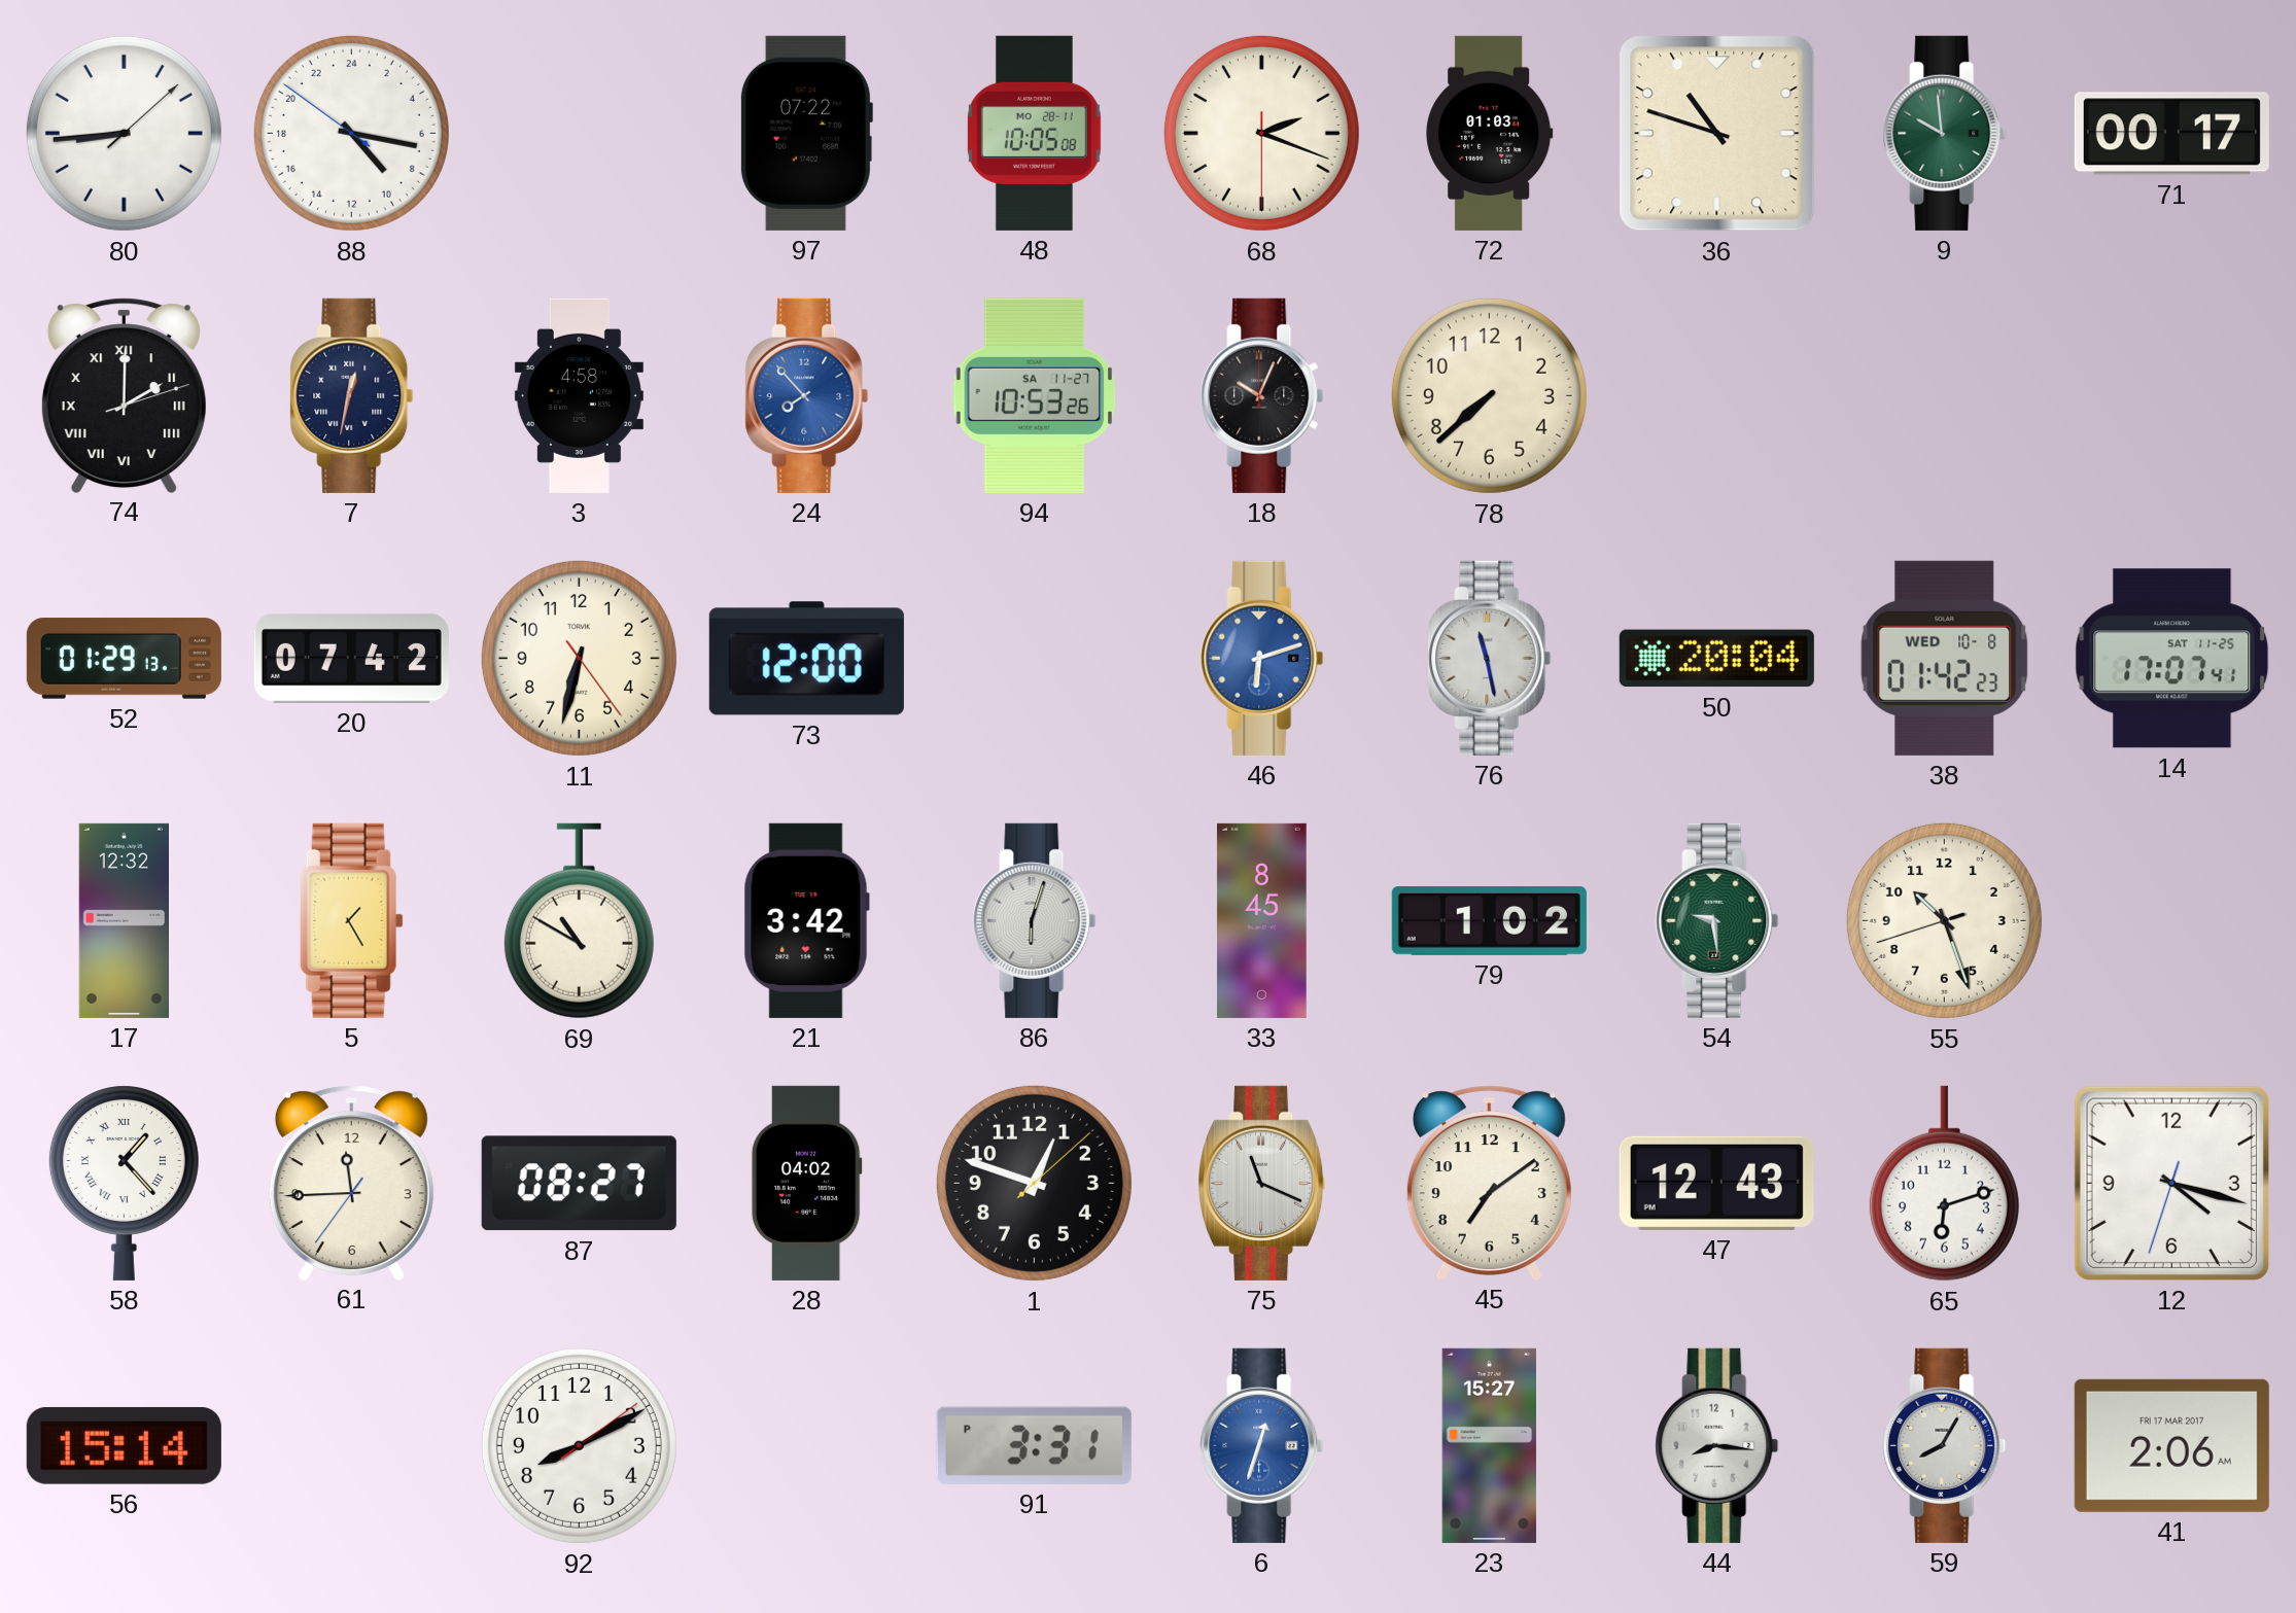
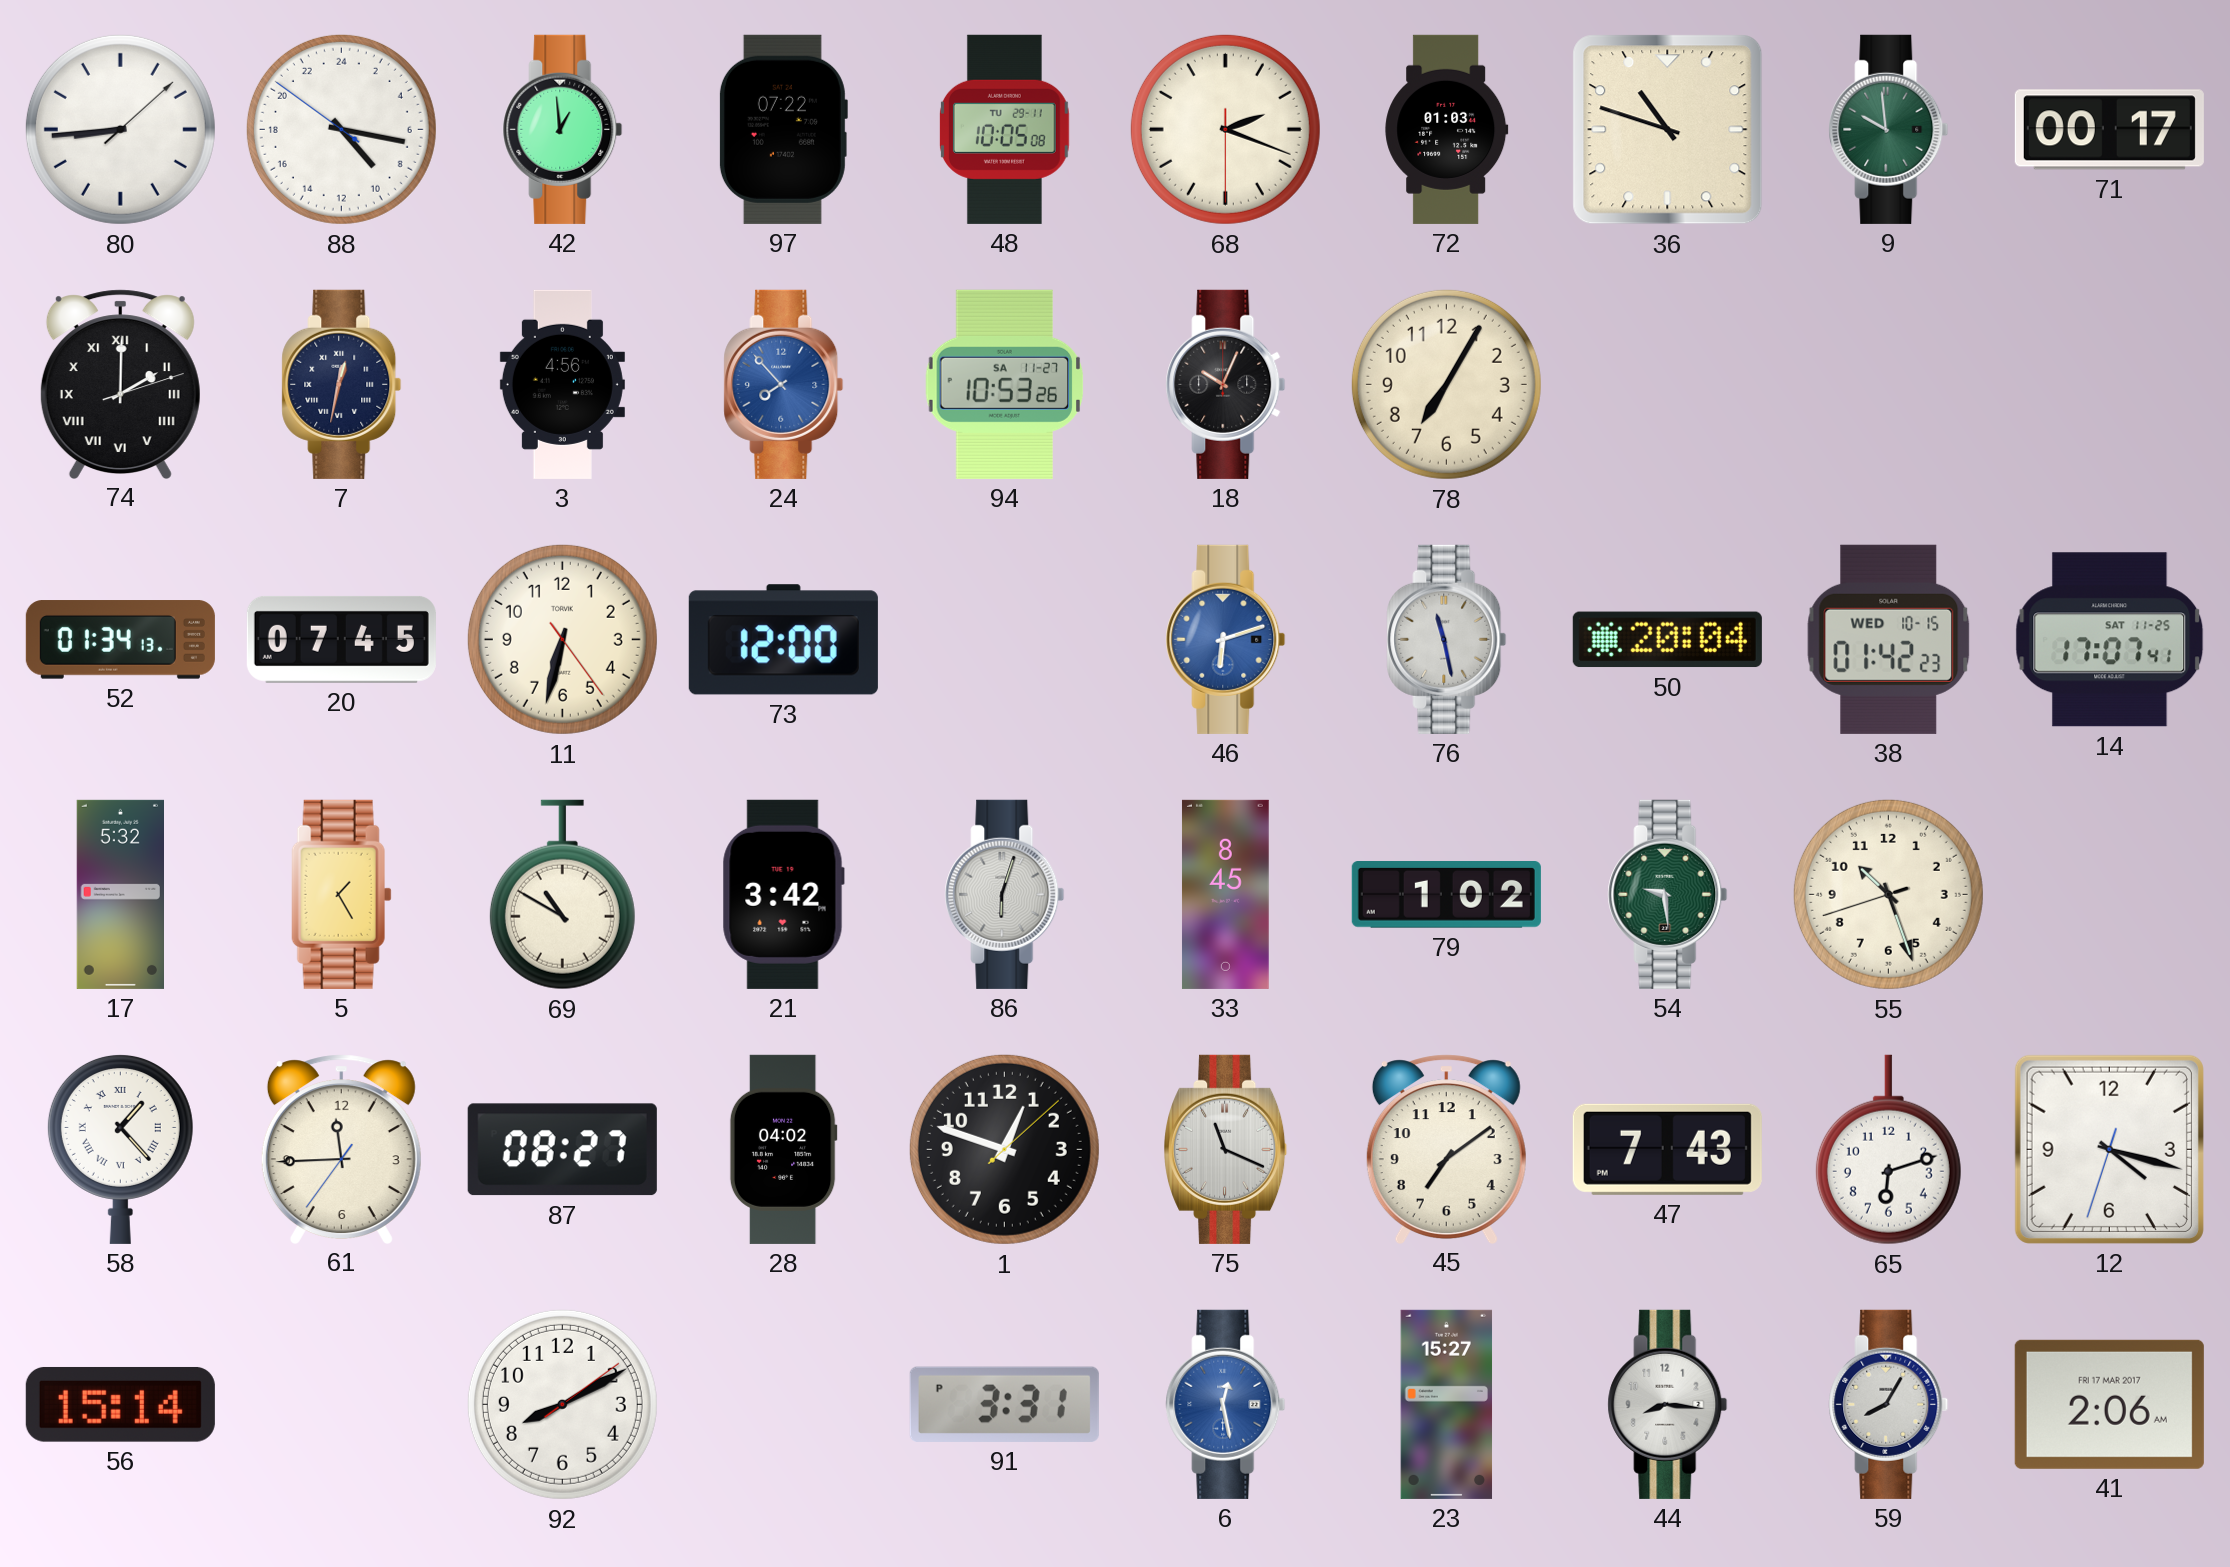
42: none -> 12:59
48 date: MO 28-11 -> TU 29-11
3: 4:58 -> 4:56
78: 7:38 -> 7:05
52: 01:29 -> 01:34
20: 07:42 -> 07:45
38 date: WED 10-8 -> WED 10-15
17: 12:32 -> 5:32
47: 12:43 -> 7:43
6: 12:33 -> 12:28
